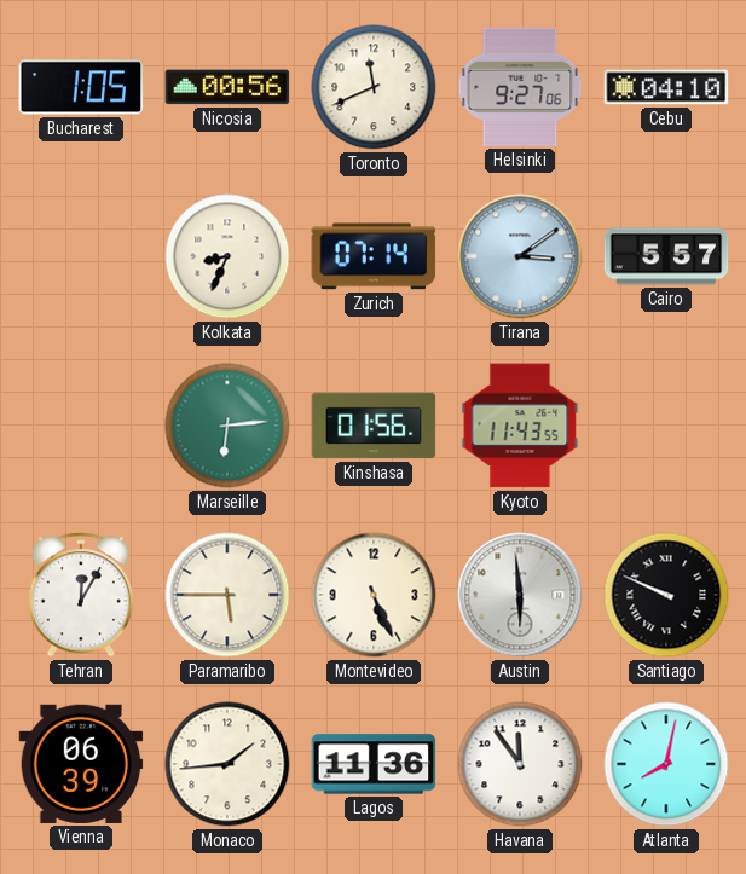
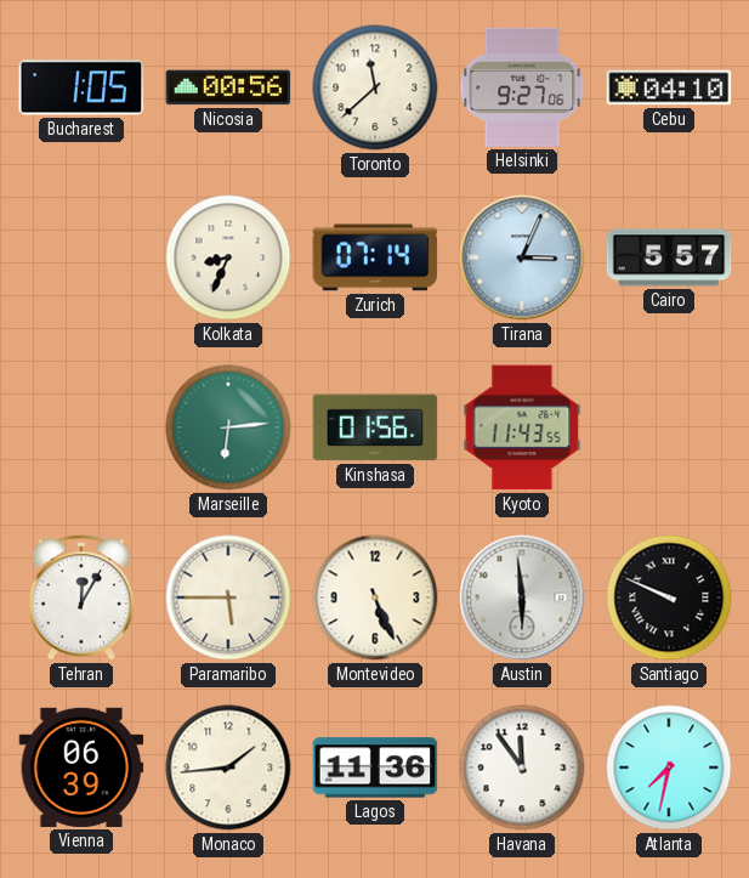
Toronto: 11:41 -> 11:38
Tirana: 3:09 -> 3:04
Atlanta: 8:02 -> 7:32
